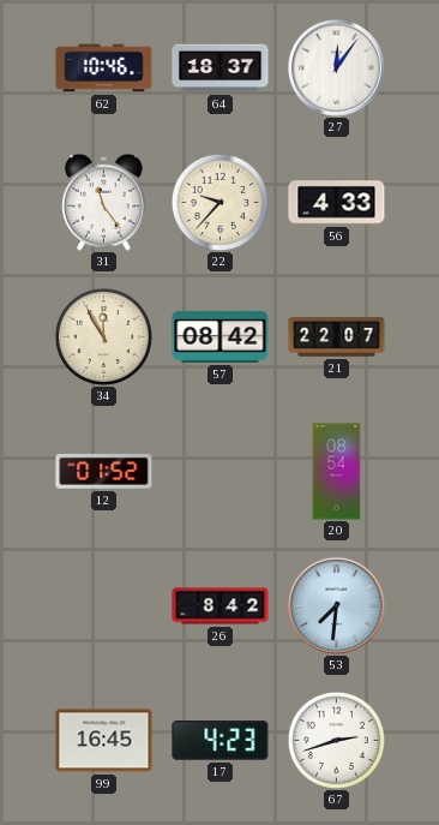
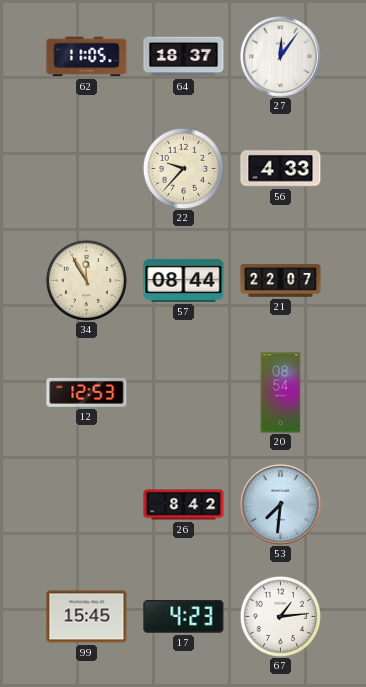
62: 10:46 -> 11:05
31: 11:24 -> none
57: 08:42 -> 08:44
12: 01:52 -> 12:53
99: 16:45 -> 15:45
67: 2:42 -> 1:14
